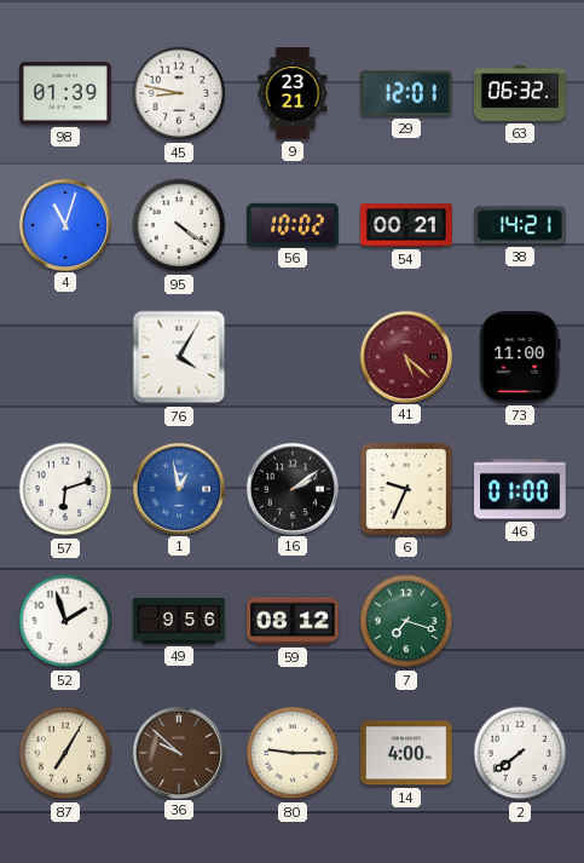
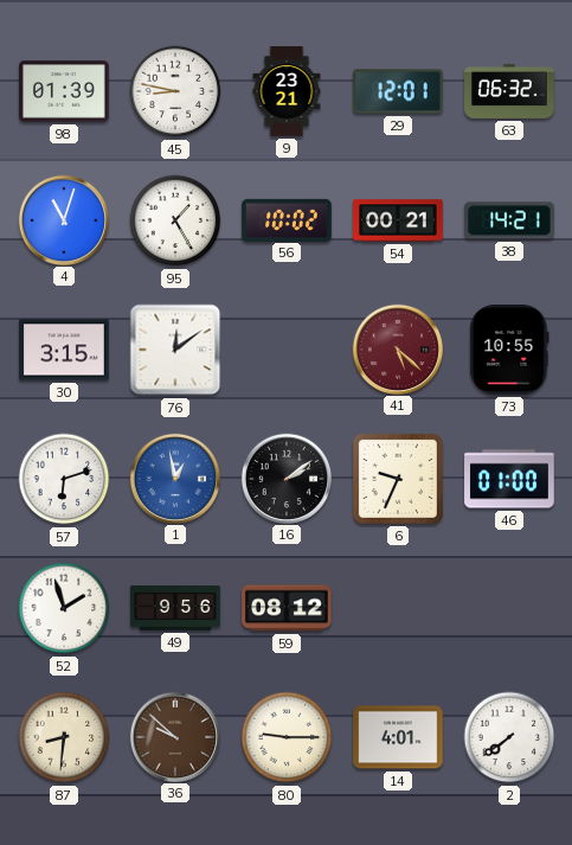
95: 4:21 -> 1:25
30: none -> 3:15
76: 4:05 -> 12:09
73: 11:00 -> 10:55
7: 7:18 -> none
87: 7:05 -> 8:31
14: 4:00 -> 4:01
